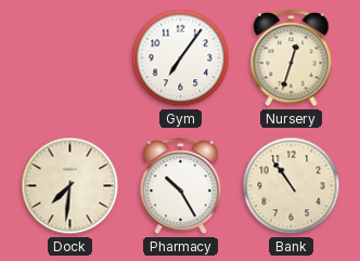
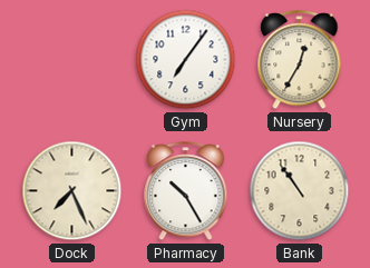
Nursery: 12:33 -> 12:35
Dock: 7:31 -> 7:26
